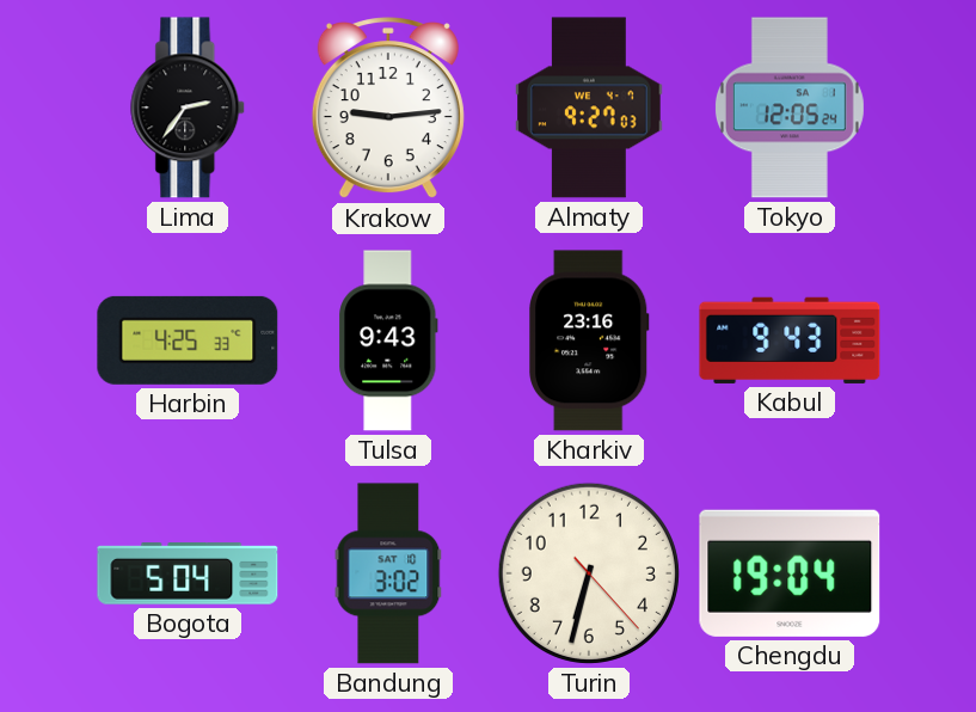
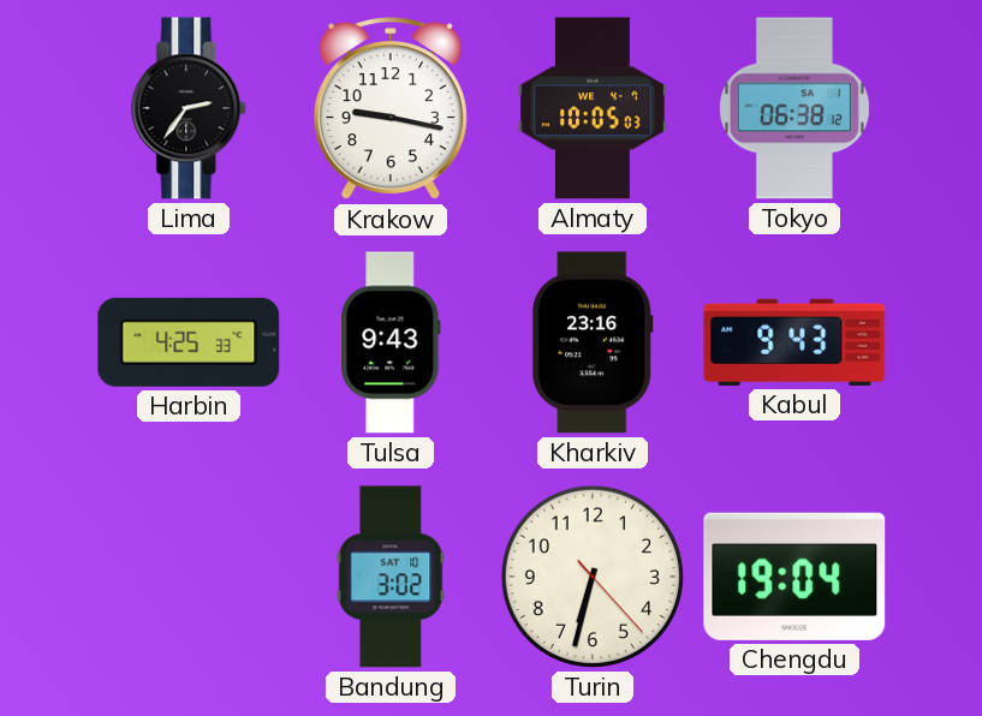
Krakow: 9:14 -> 9:17
Almaty: 9:27 -> 10:05
Tokyo: 12:05 -> 06:38
Bogota: 5:04 -> none
